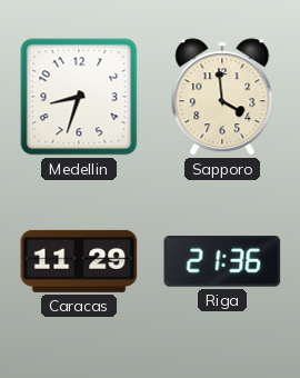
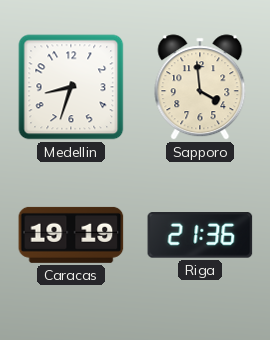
Caracas: 11:29 -> 19:19
